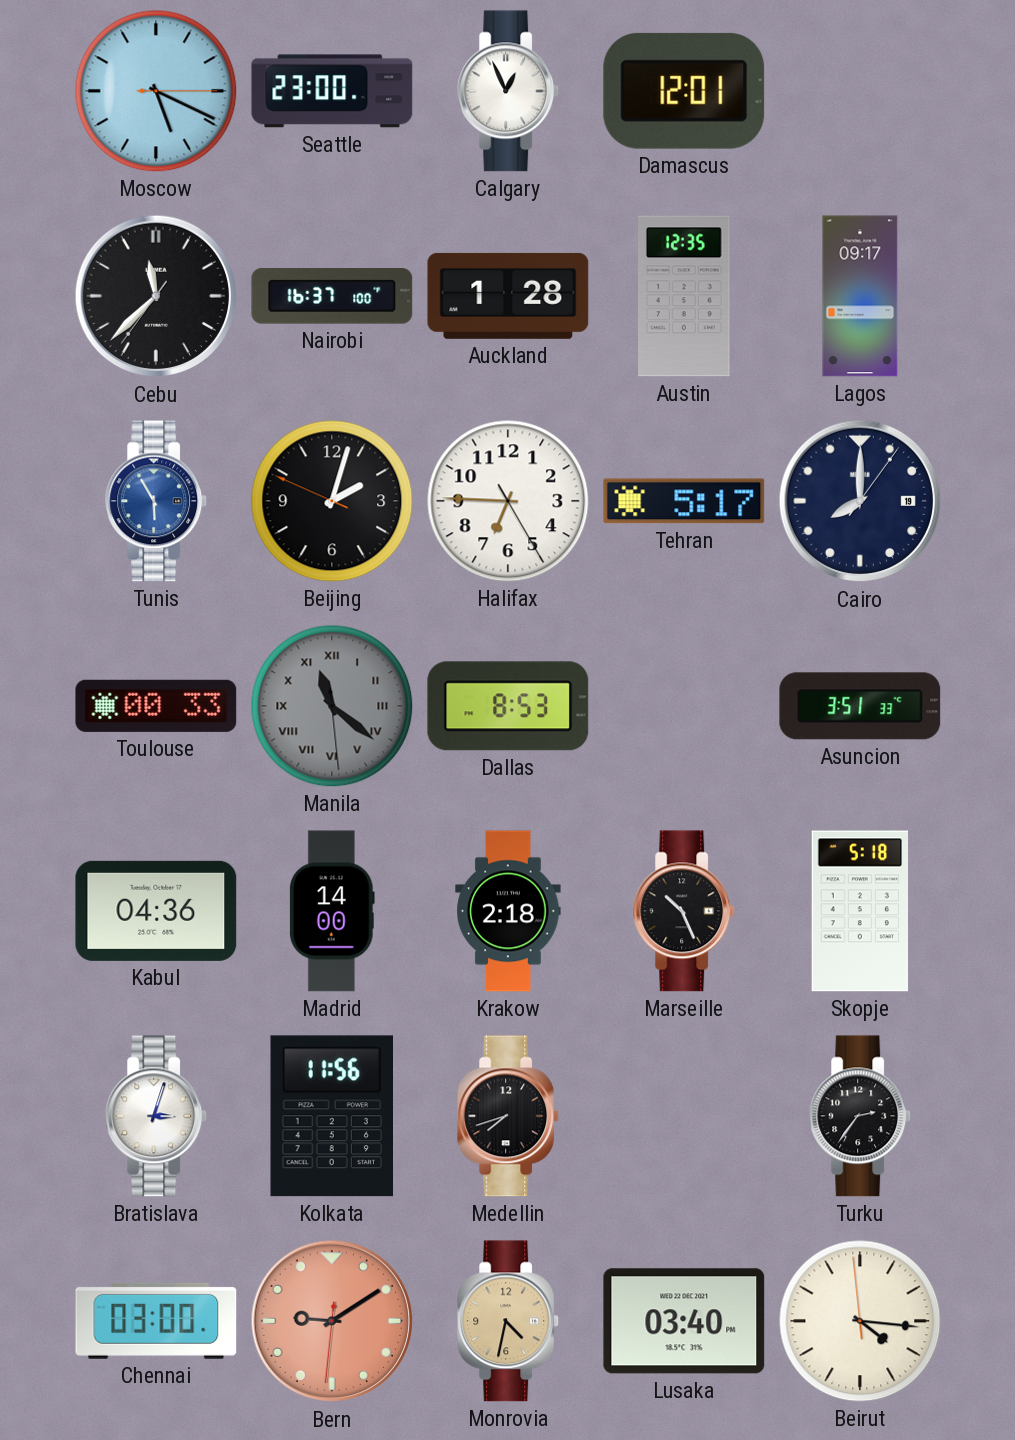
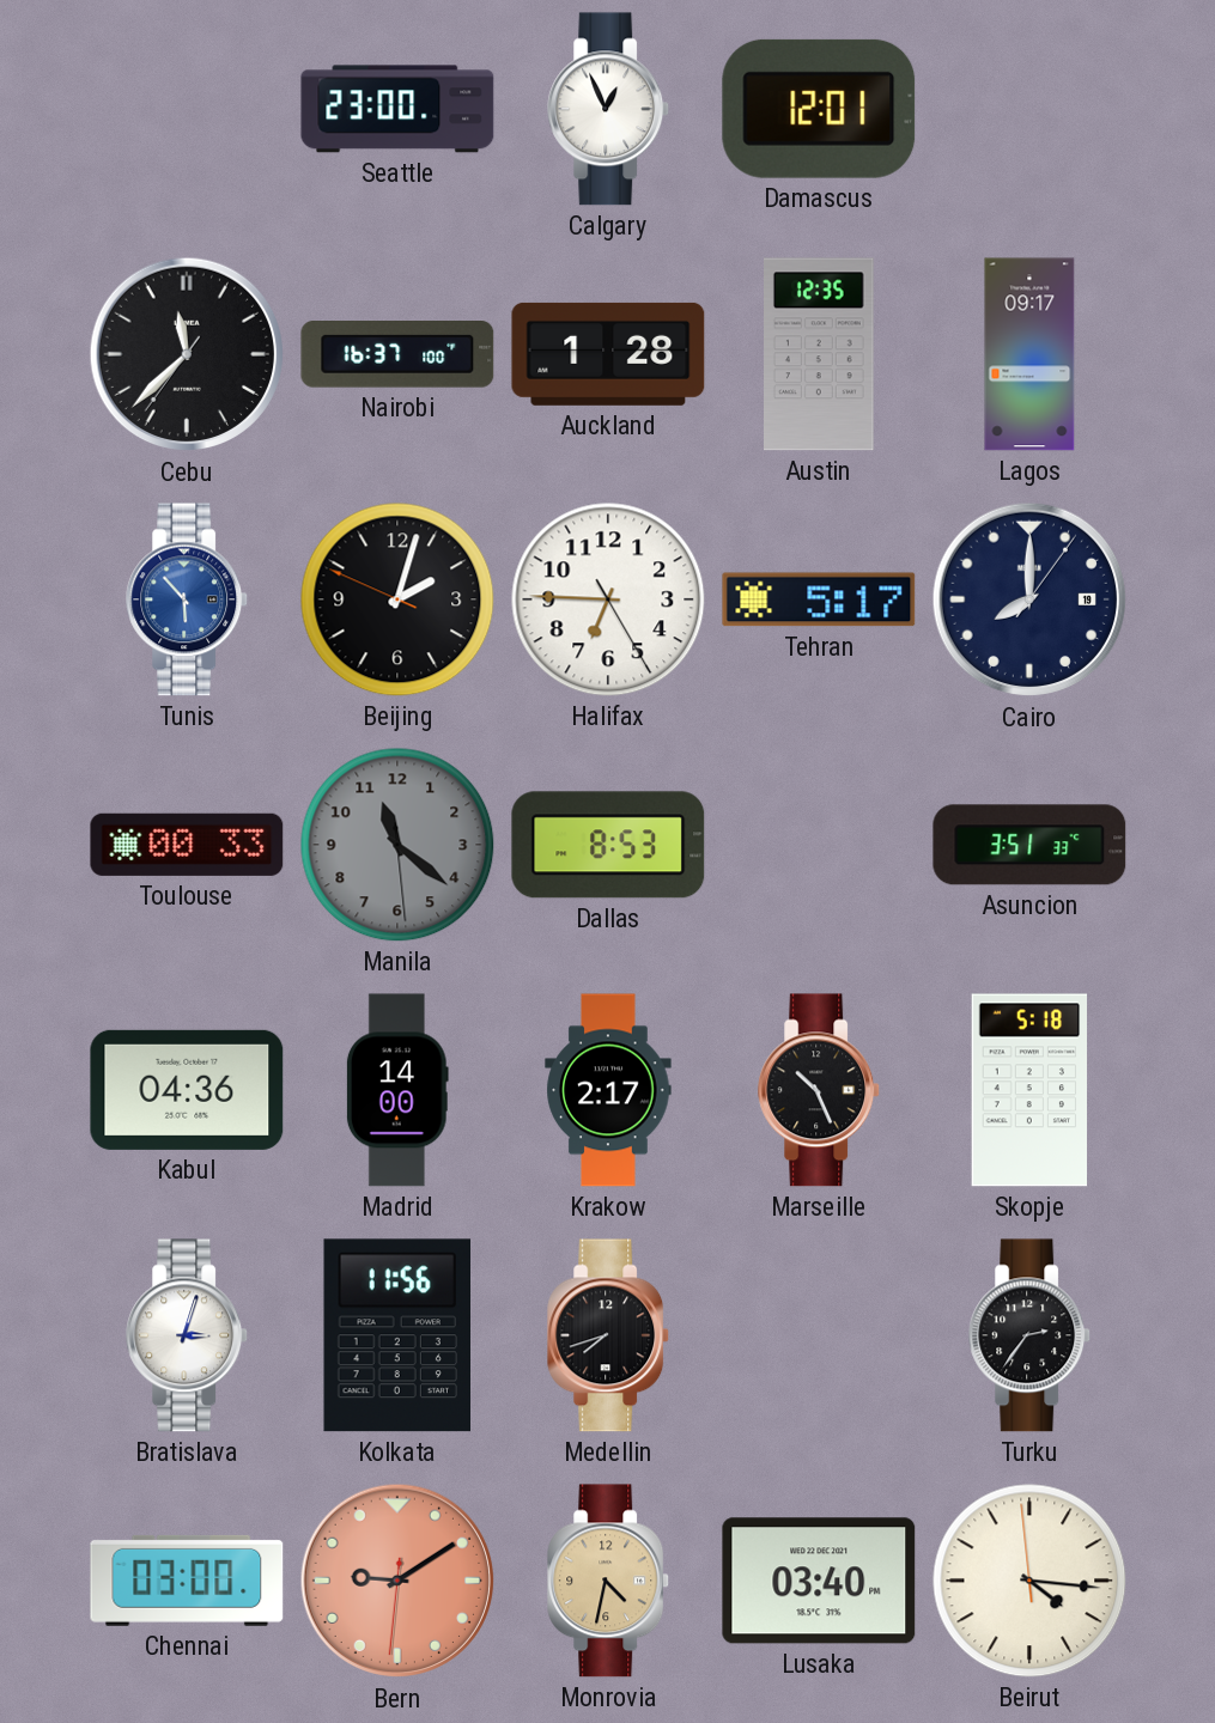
Moscow: 5:19 -> none
Tunis: 5:55 -> 5:53
Manila numerals: Roman -> Arabic
Krakow: 2:18 -> 2:17
